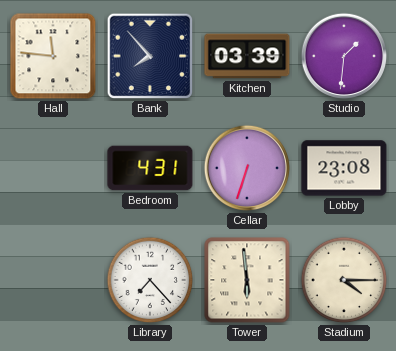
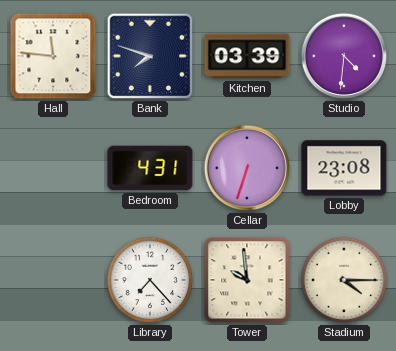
Bank: 7:53 -> 7:48
Studio: 1:31 -> 4:31
Tower: 5:59 -> 9:59
